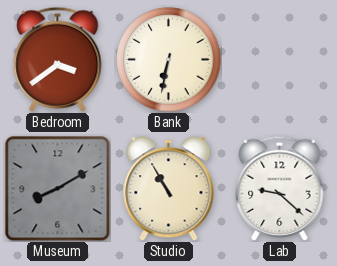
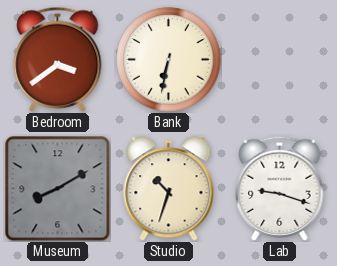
Studio: 10:55 -> 10:33
Lab: 9:22 -> 9:18
